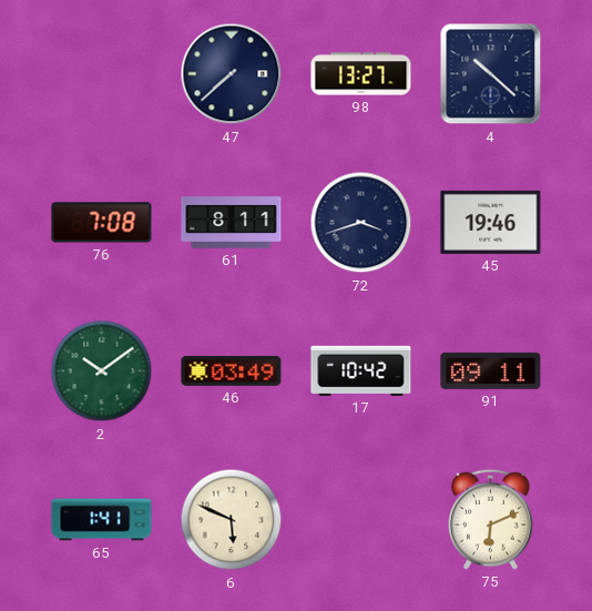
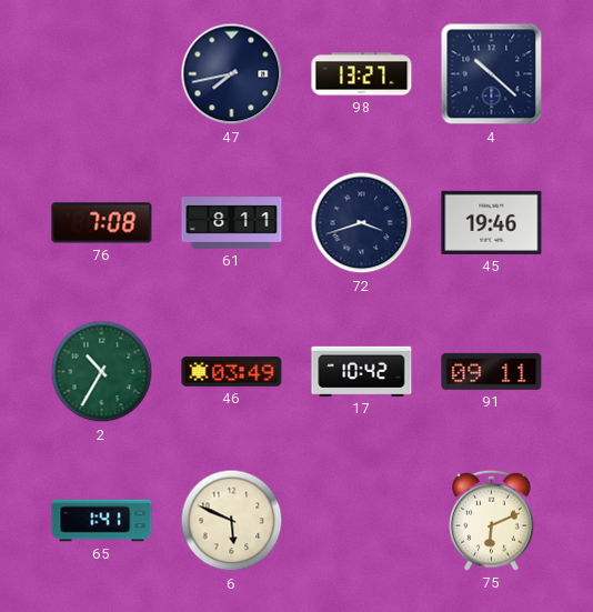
47: 7:38 -> 7:43
2: 10:09 -> 10:35
